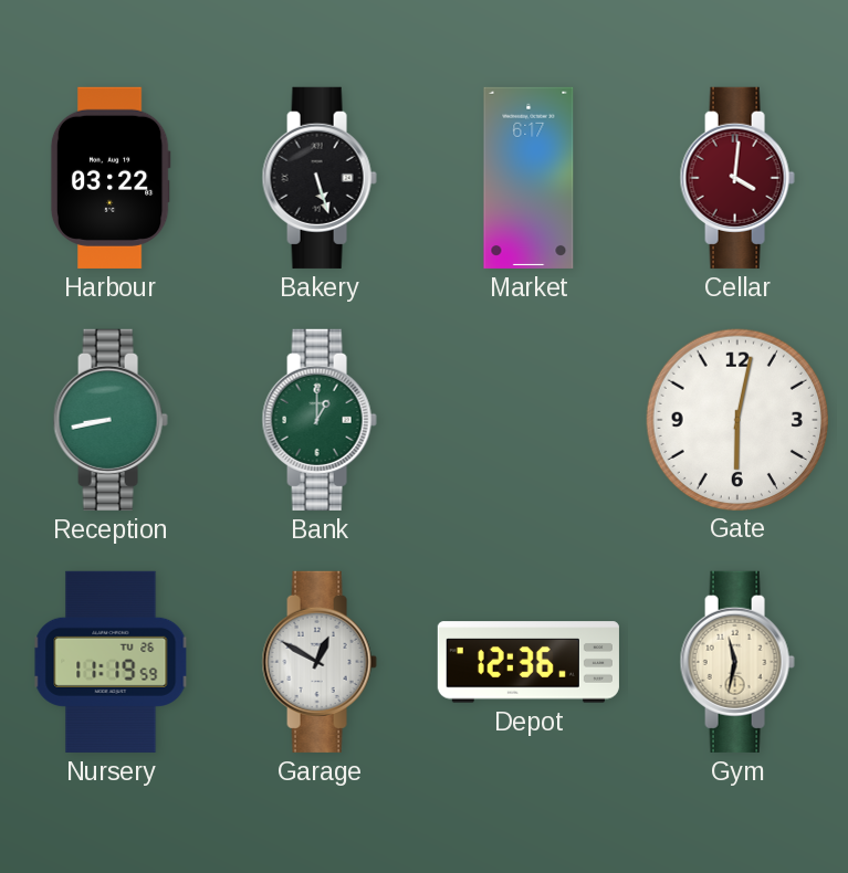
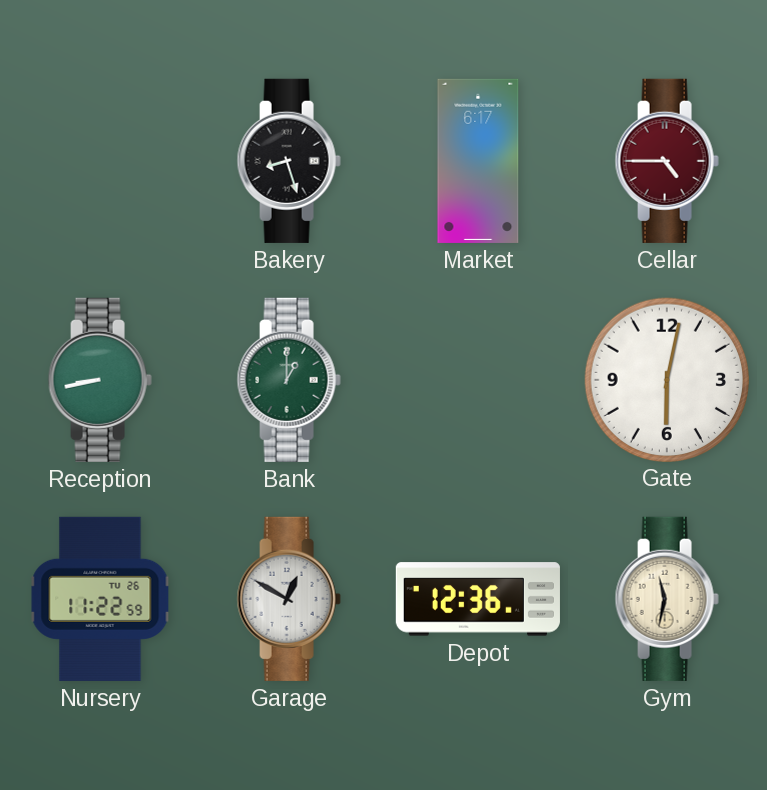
Harbour: 03:22 -> none
Bakery: 5:27 -> 8:27
Cellar: 4:01 -> 4:45
Nursery: 11:19 -> 11:22
